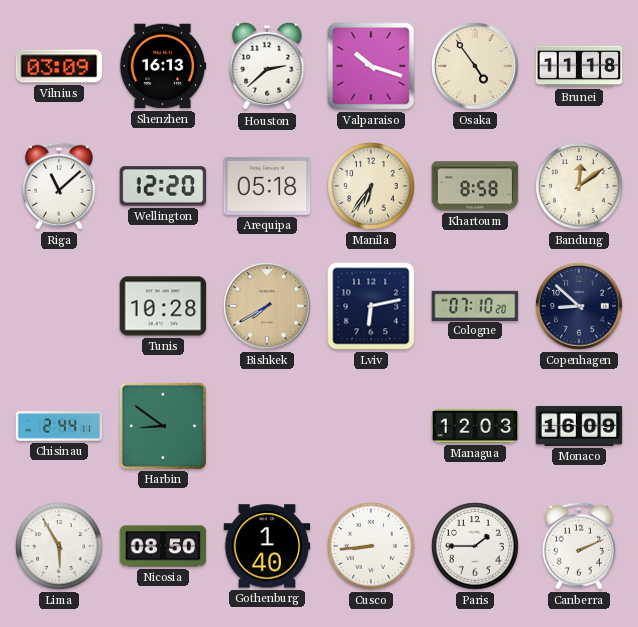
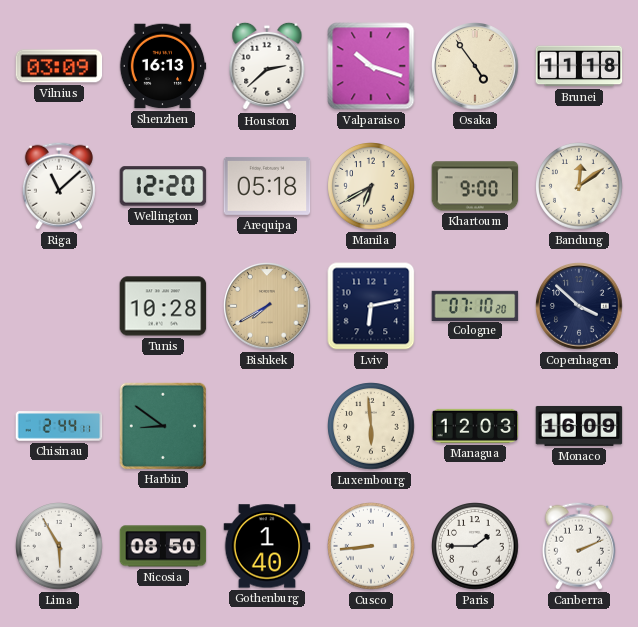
Manila: 6:36 -> 6:40
Khartoum: 8:58 -> 9:00
Copenhagen: 8:52 -> 3:52
Luxembourg: none -> 5:59
